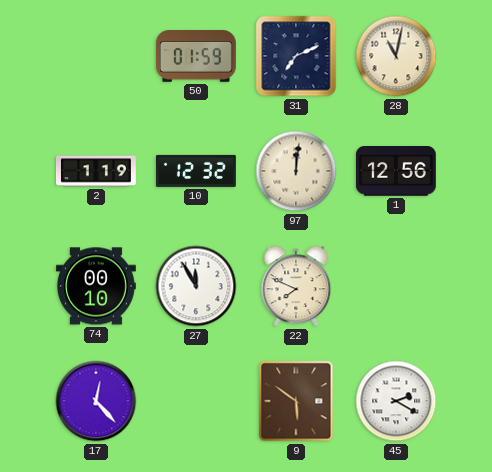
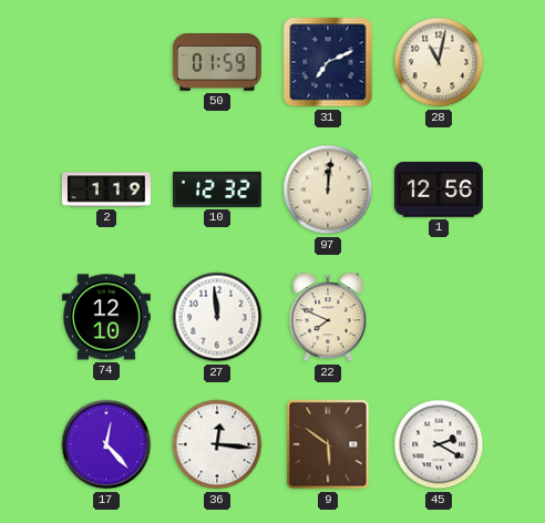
74: 00:10 -> 12:10
27: 11:55 -> 11:59
36: none -> 12:16
